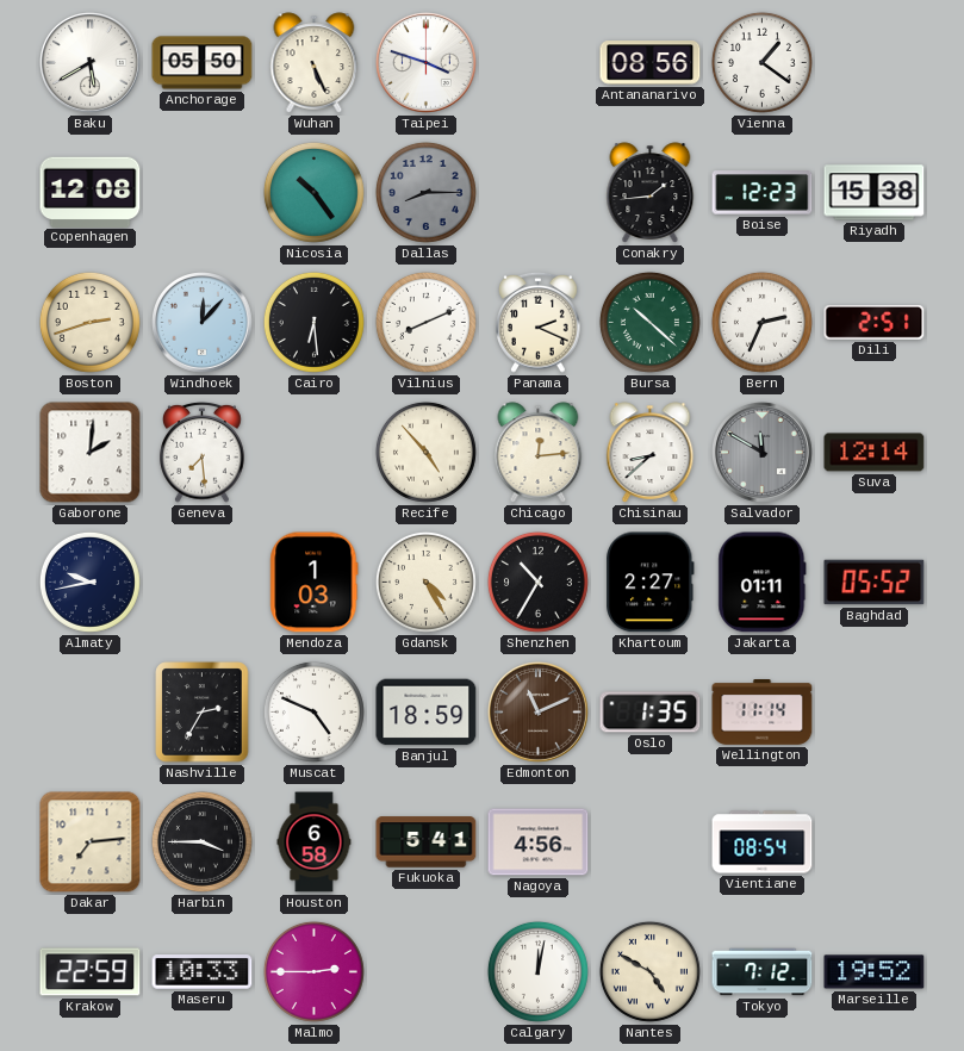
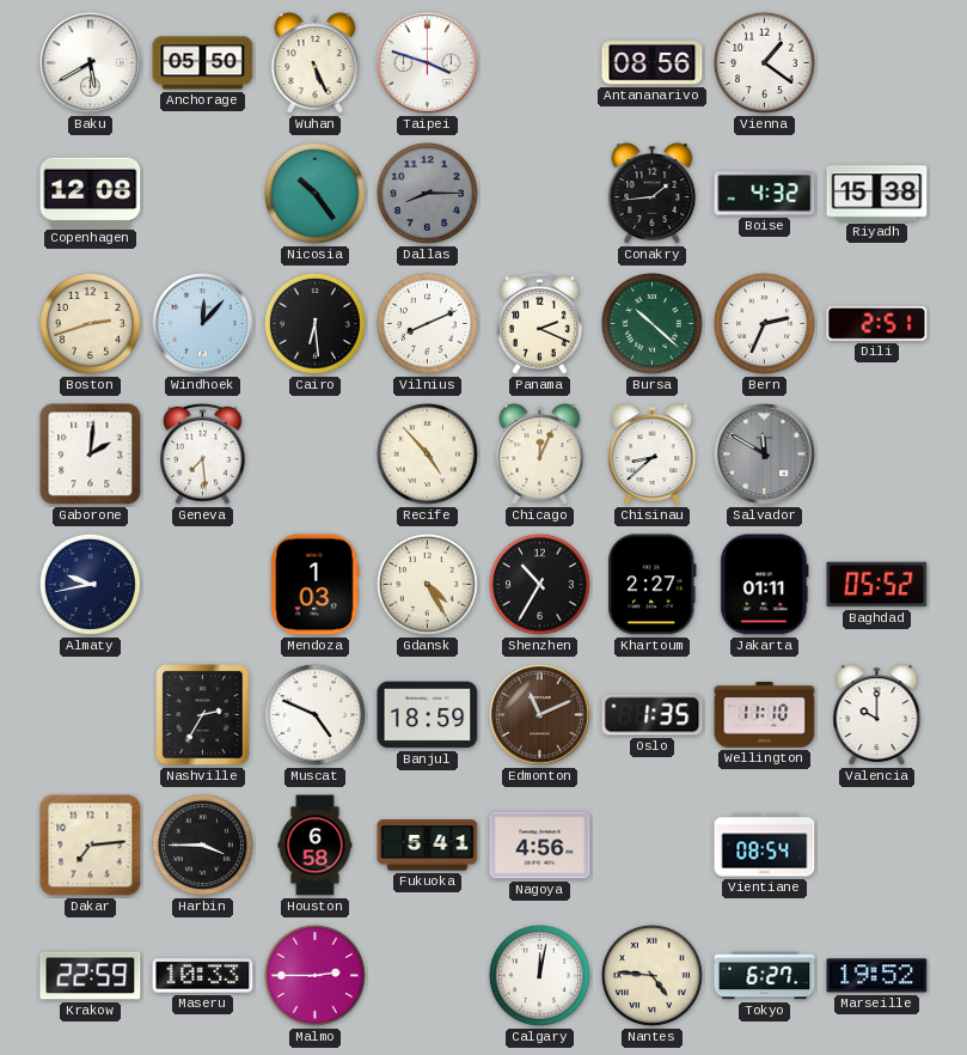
Boise: 12:23 -> 4:32
Chicago: 12:14 -> 12:04
Suva: 12:14 -> none
Wellington: 11:14 -> 11:10
Valencia: none -> 10:00
Nantes: 4:50 -> 4:46
Tokyo: 7:12 -> 6:27
